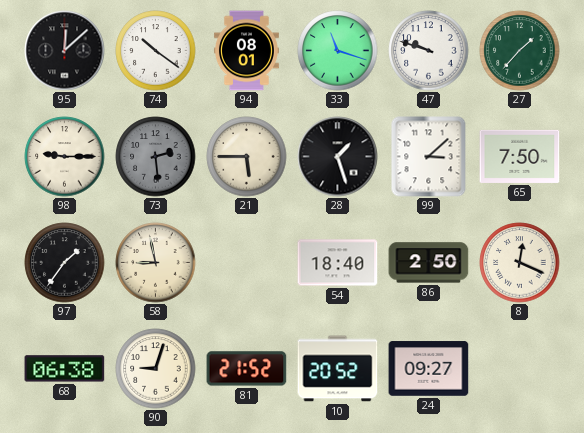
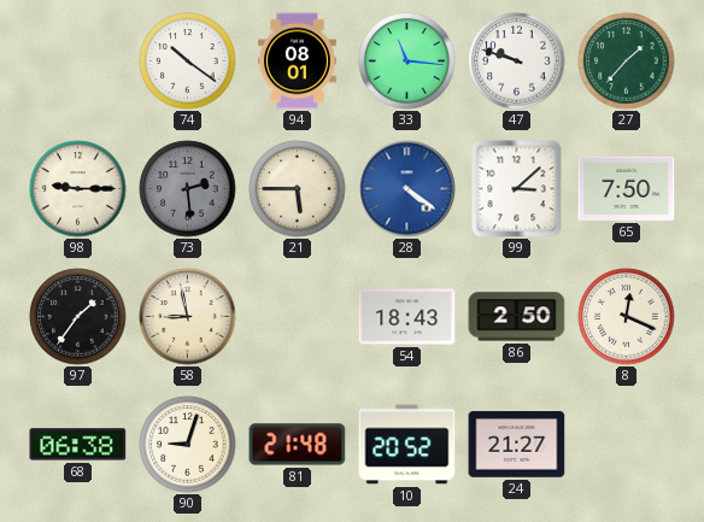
95: 12:08 -> none
33: 11:18 -> 11:16
28: 1:27 -> 4:21
28 dial: black -> blue
54: 18:40 -> 18:43
81: 21:52 -> 21:48
24: 09:27 -> 21:27
